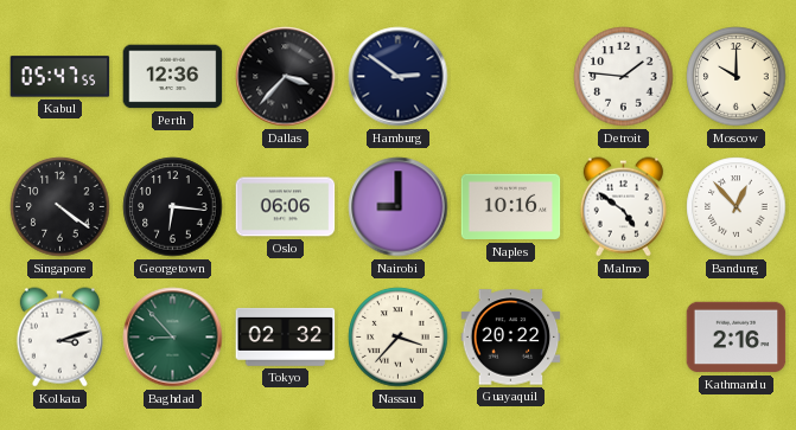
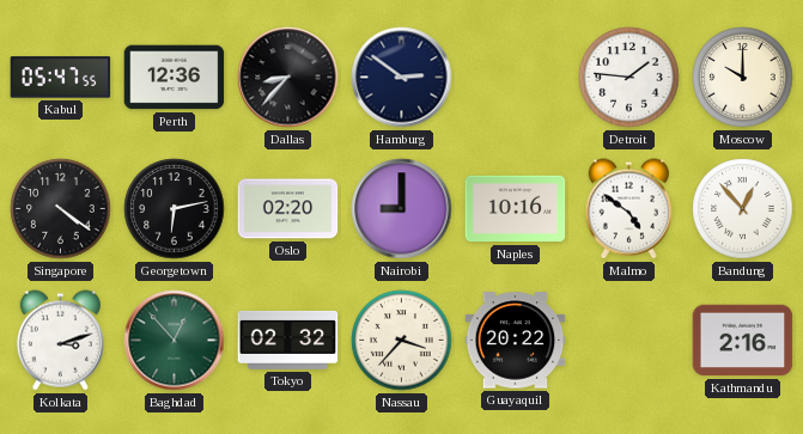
Dallas: 3:37 -> 8:37
Georgetown: 6:16 -> 6:13
Oslo: 06:06 -> 02:20
Baghdad: 8:53 -> 12:53
